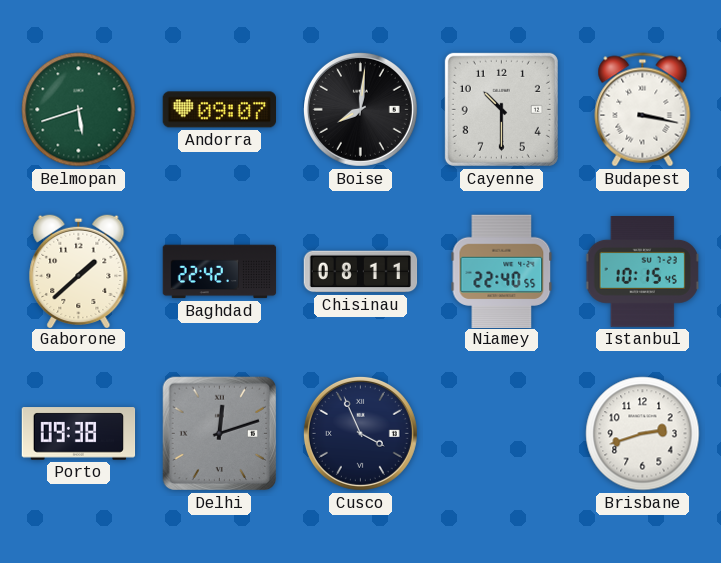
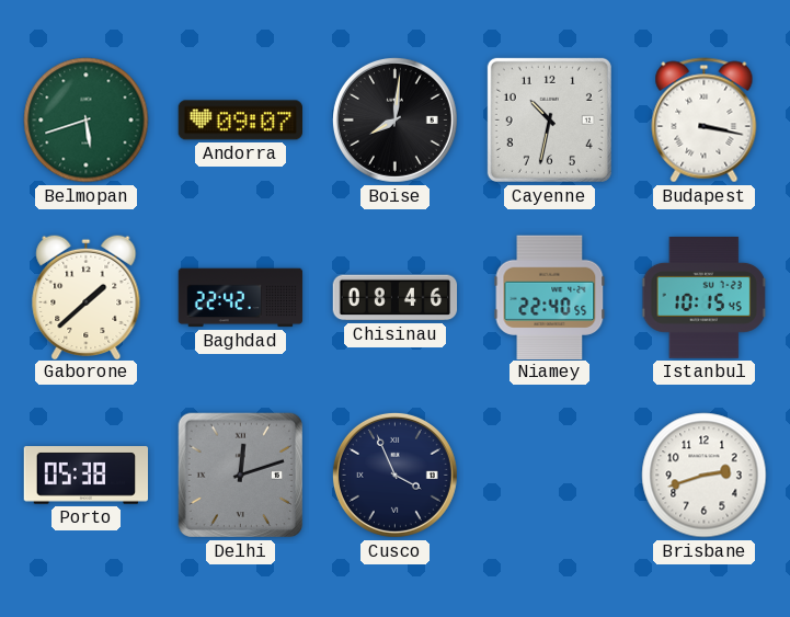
Cayenne: 10:30 -> 10:32
Chisinau: 08:11 -> 08:46
Porto: 09:38 -> 05:38
